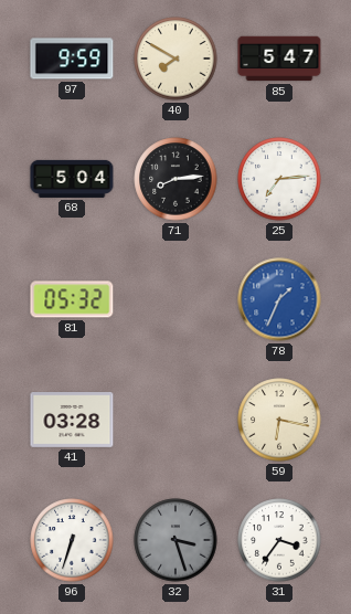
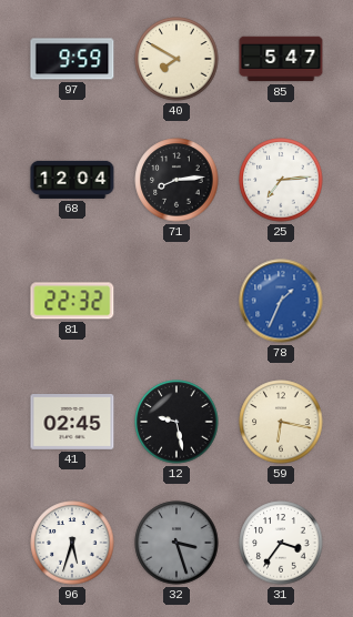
68: 5:04 -> 12:04
81: 05:32 -> 22:32
41: 03:28 -> 02:45
12: none -> 9:28
96: 6:33 -> 5:33
